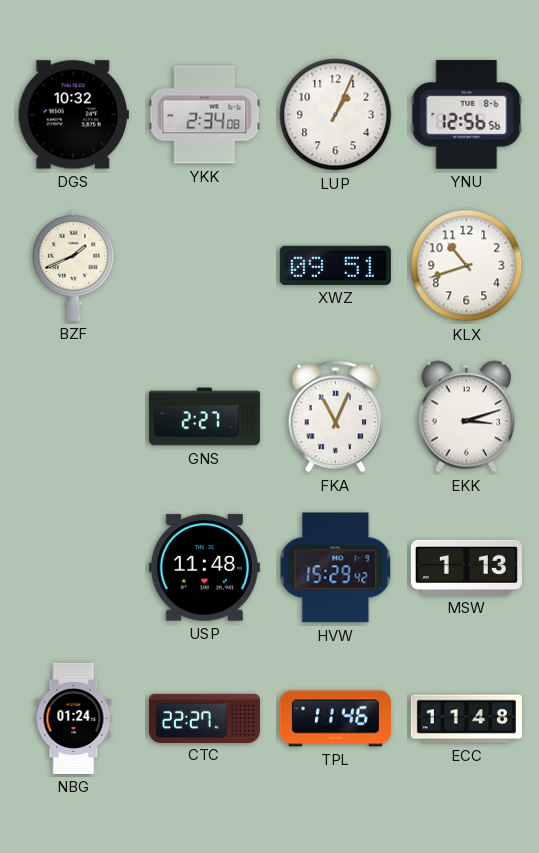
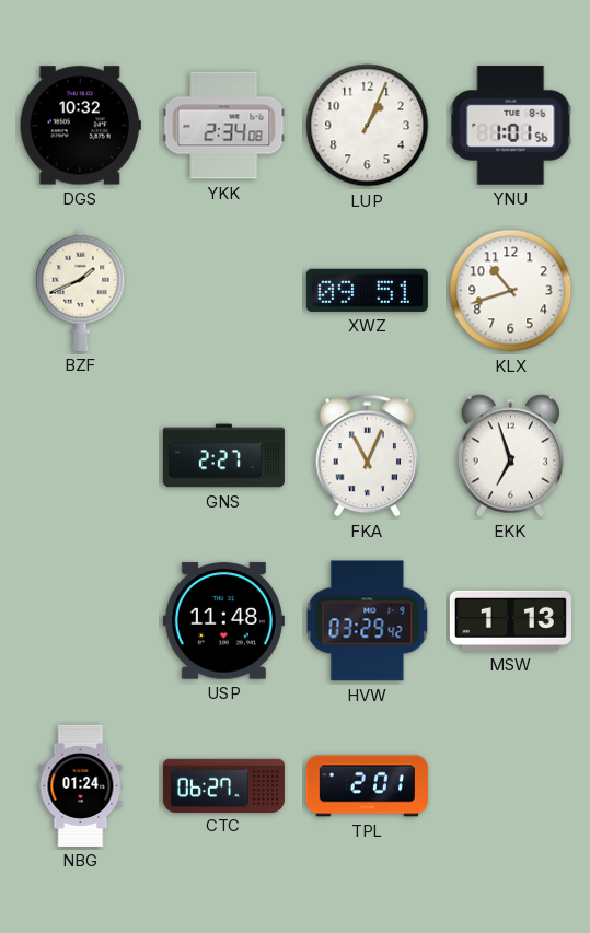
YNU: 12:56 -> 1:01
EKK: 3:12 -> 6:57
HVW: 15:29 -> 03:29
CTC: 22:27 -> 06:27
TPL: 11:46 -> 2:01
ECC: 11:48 -> none
